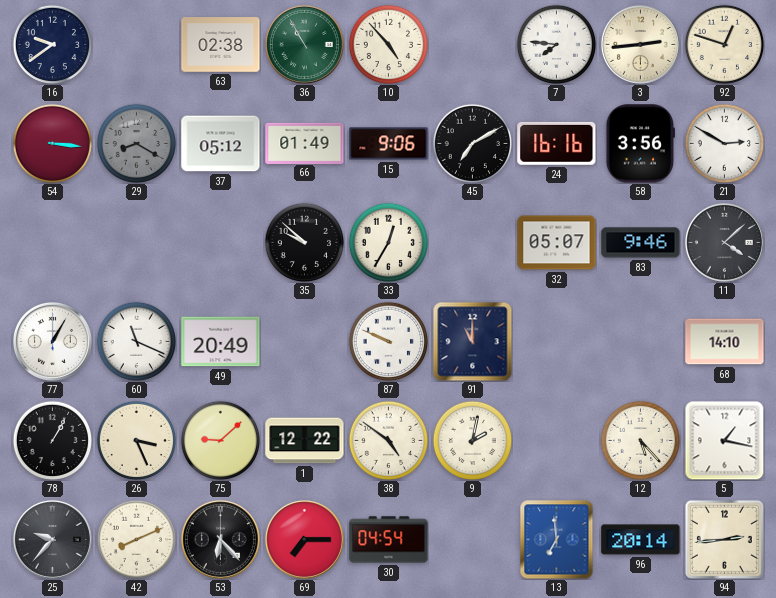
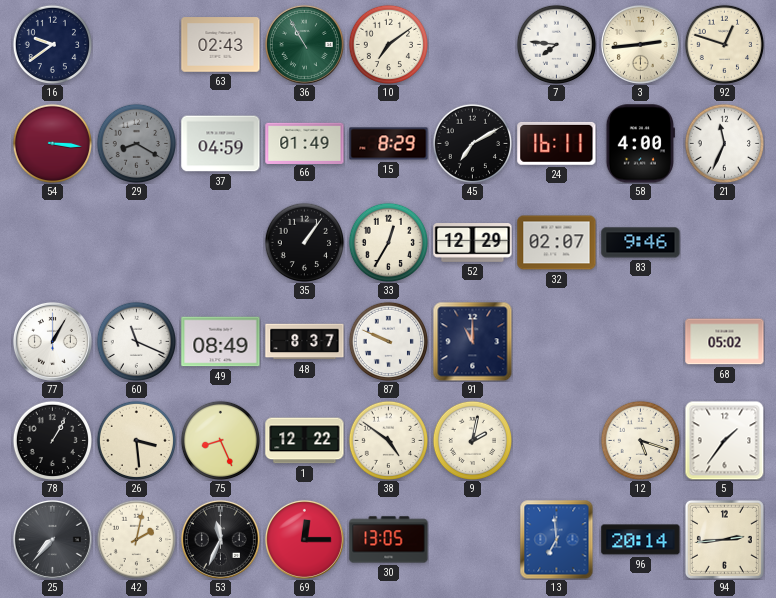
63: 02:38 -> 02:43
10: 4:53 -> 7:09
37: 05:12 -> 04:59
15: 9:06 -> 8:29
24: 16:16 -> 16:11
58: 3:56 -> 4:00
21: 2:50 -> 11:34
35: 9:52 -> 1:06
52: none -> 12:29
32: 05:07 -> 02:07
11: 4:08 -> none
49: 20:49 -> 08:49
48: none -> 8:37
68: 14:10 -> 05:02
26: 3:26 -> 3:29
75: 9:08 -> 8:26
12: 5:23 -> 5:18
5: 1:17 -> 1:36
25: 9:37 -> 7:37
42: 8:11 -> 2:02
53: 6:23 -> 11:34
69: 7:15 -> 12:15
30: 04:54 -> 13:05
